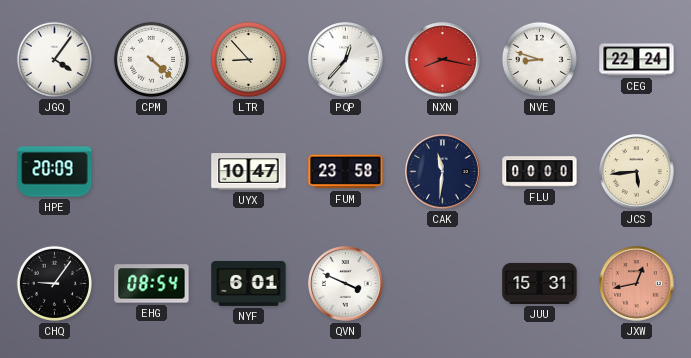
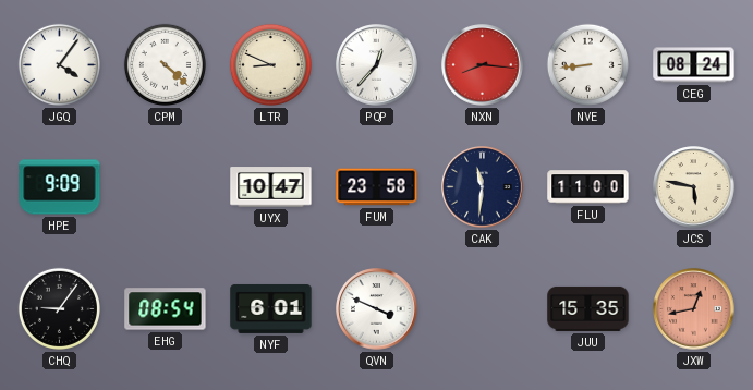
LTR: 8:53 -> 8:49
NXN: 8:17 -> 8:16
NVE: 8:48 -> 8:44
CEG: 22:24 -> 08:24
HPE: 20:09 -> 9:09
FLU: 00:00 -> 11:00
JCS: 5:44 -> 5:47
JUU: 15:31 -> 15:35
